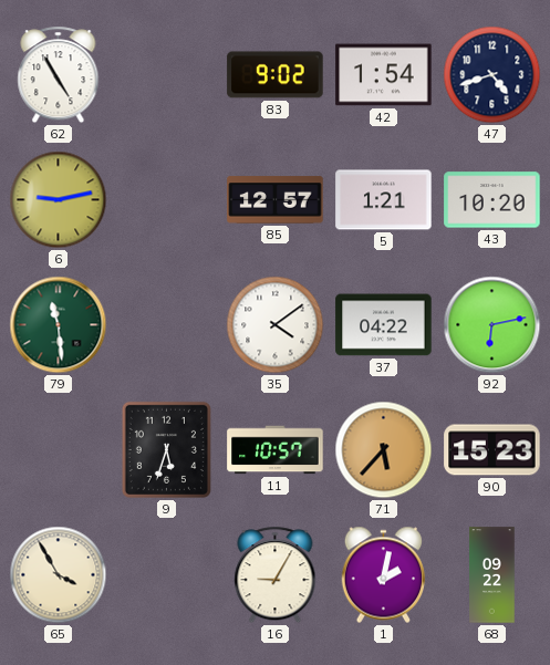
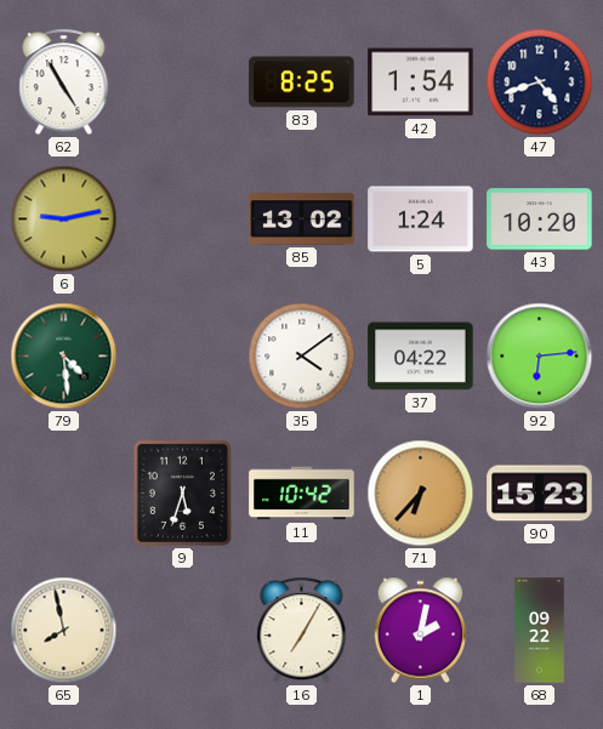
83: 9:02 -> 8:25
85: 12:57 -> 13:02
5: 1:21 -> 1:24
79: 11:29 -> 4:29
92: 6:13 -> 6:14
11: 10:57 -> 10:42
71: 5:37 -> 6:37
65: 3:55 -> 7:58
16: 9:05 -> 7:05
